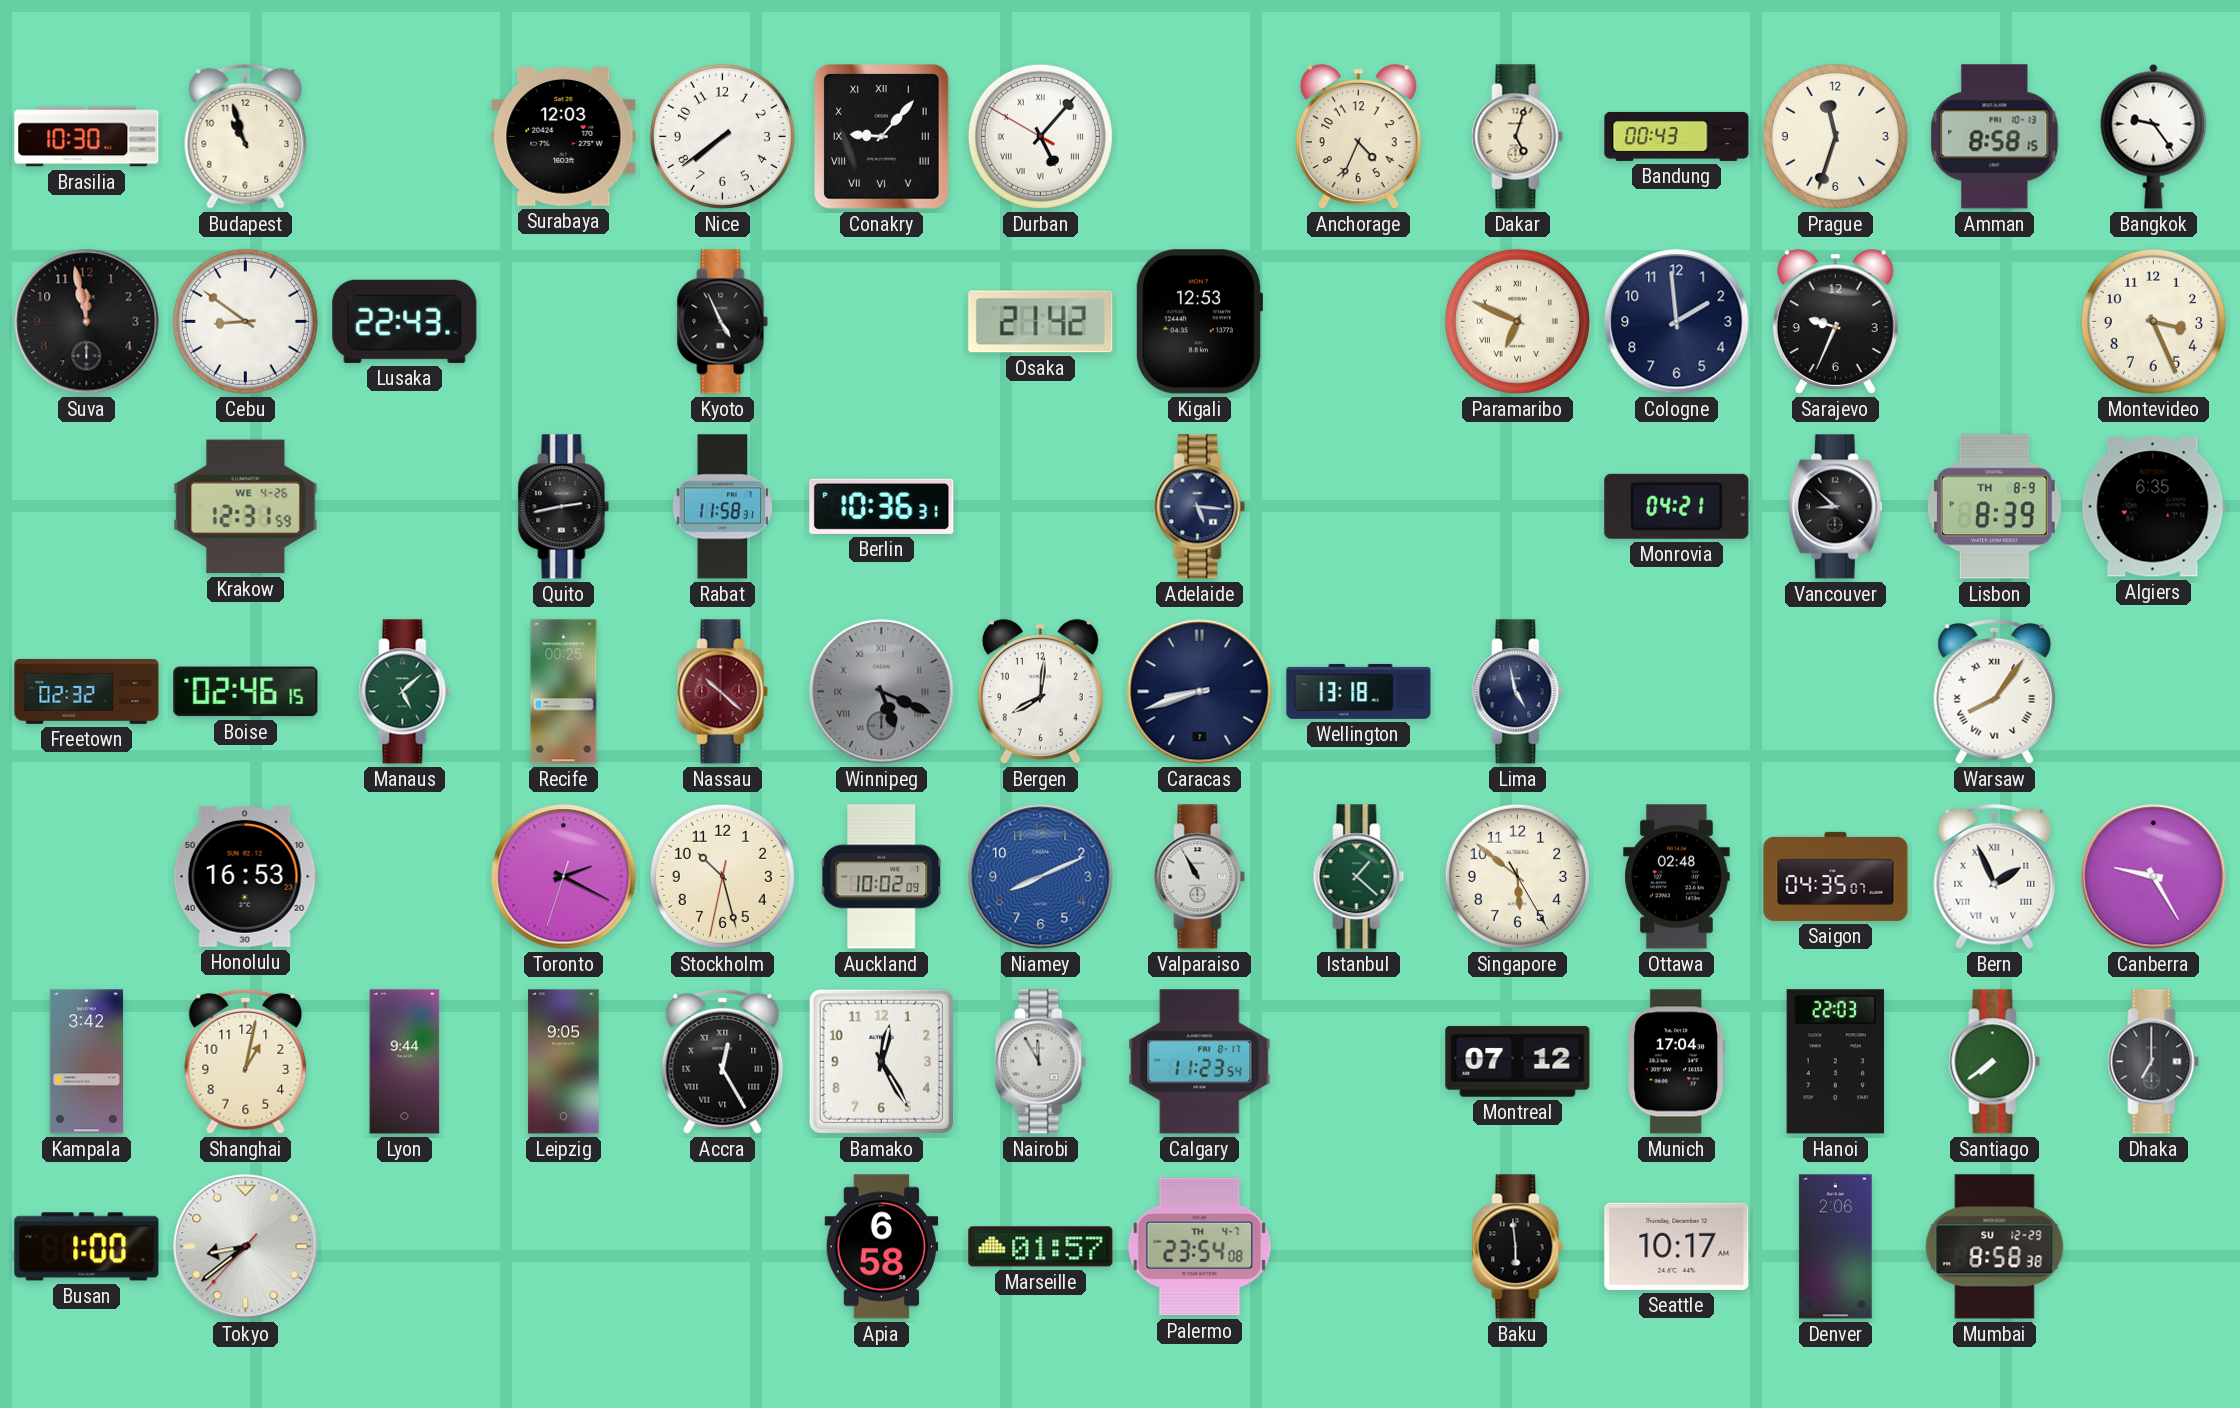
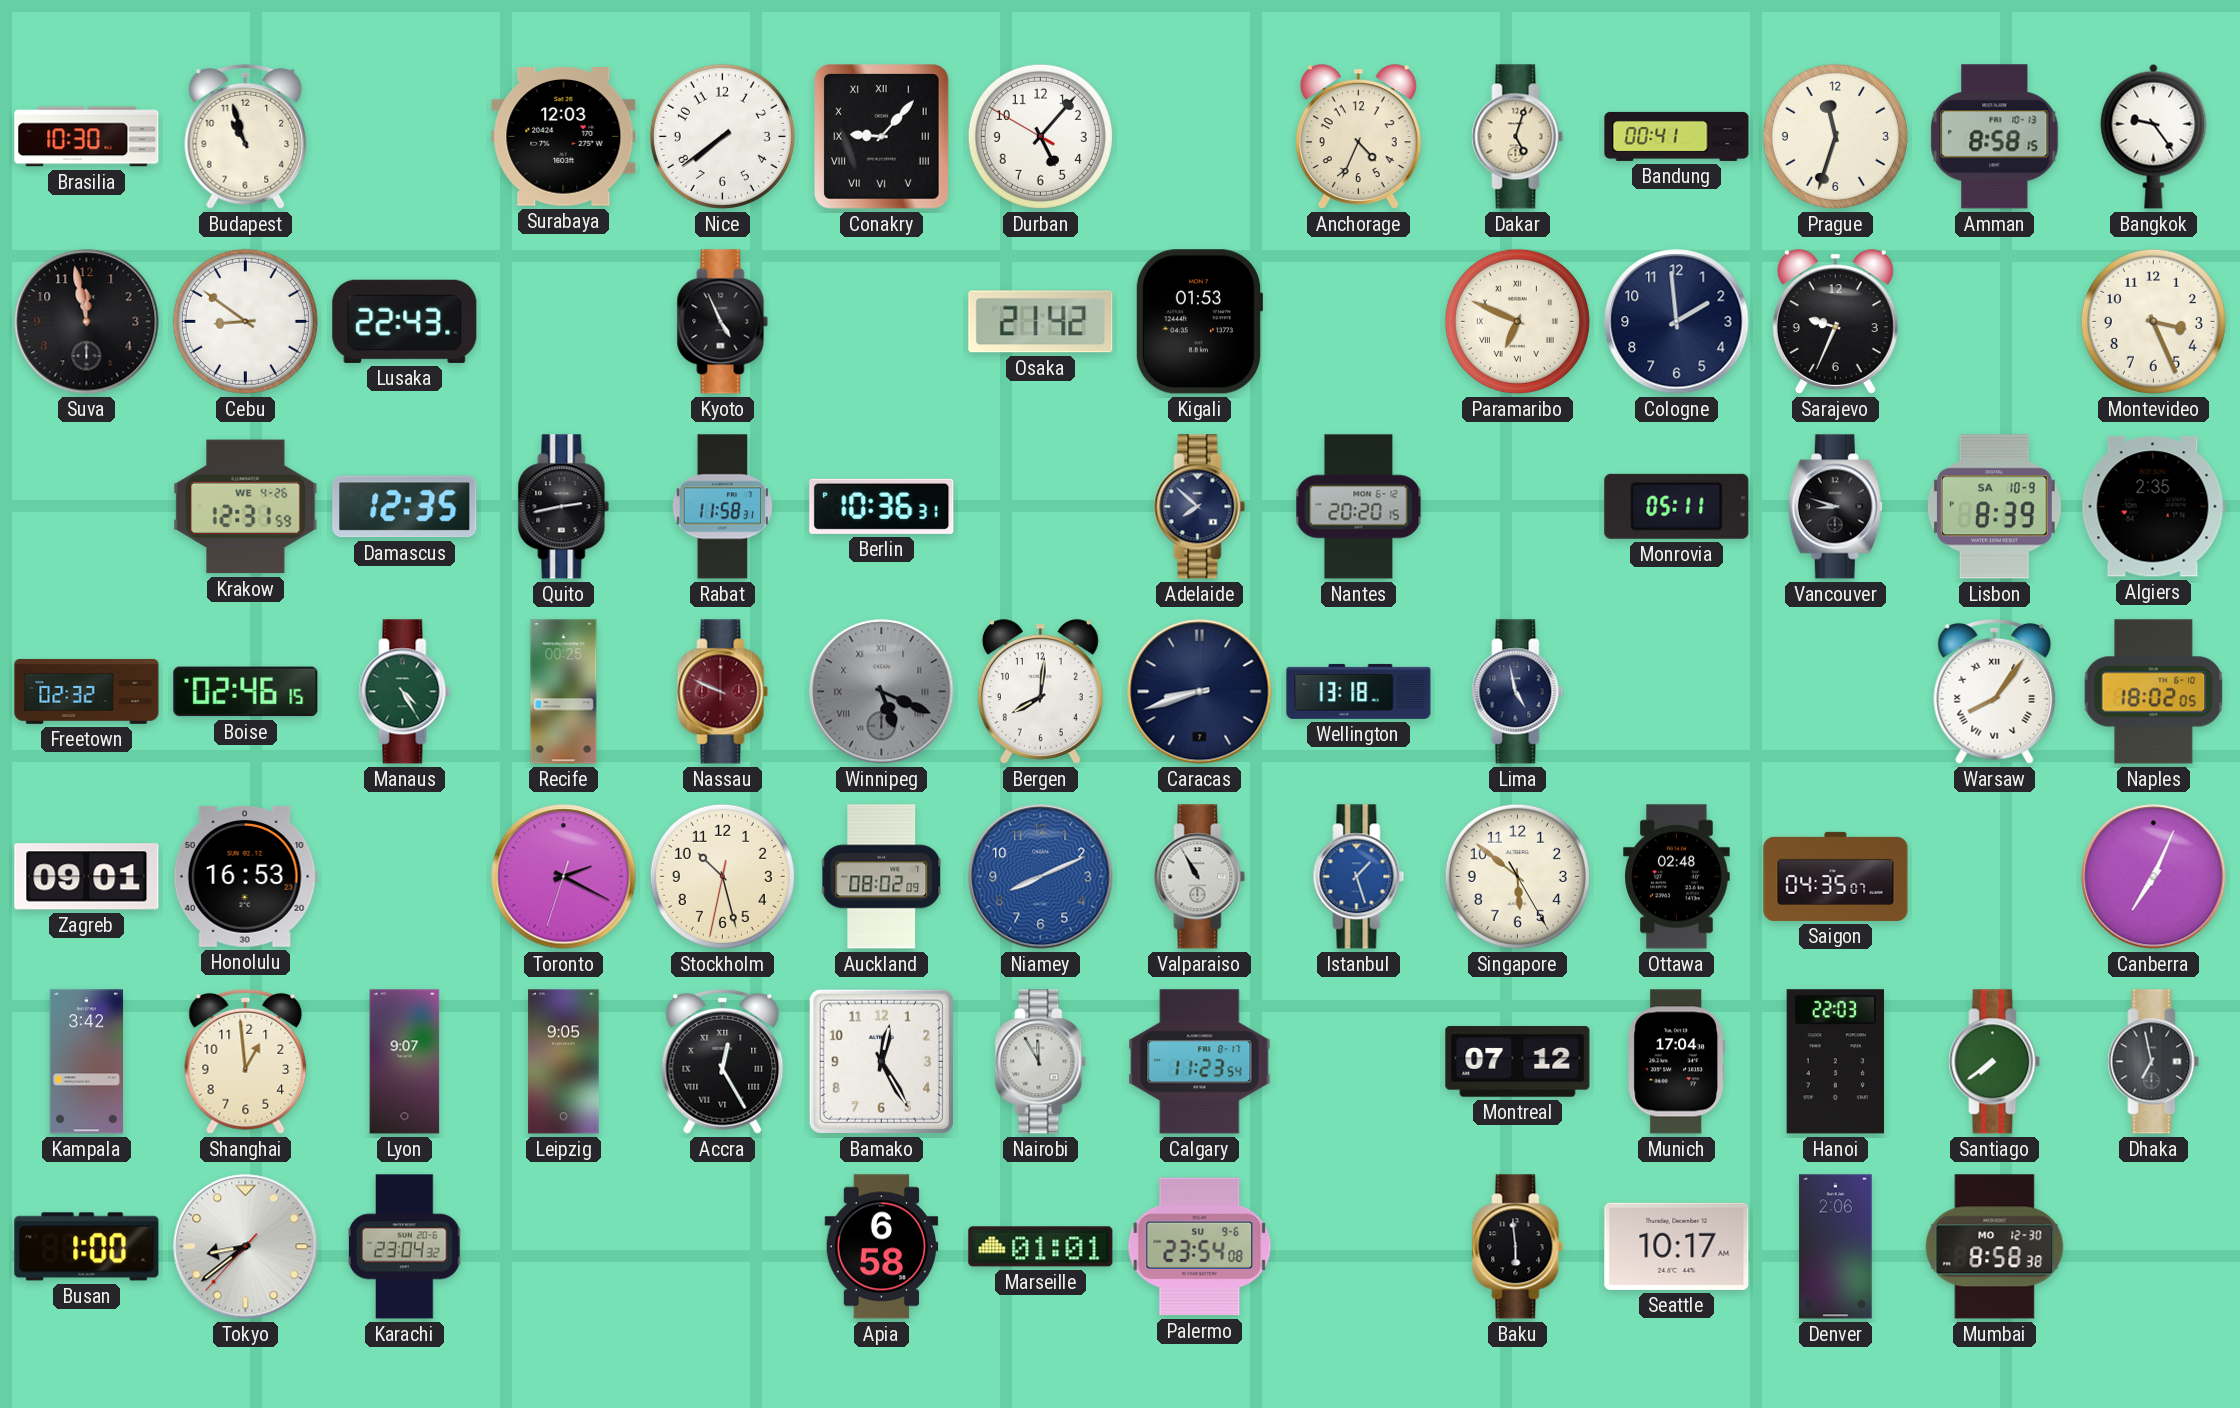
Durban numerals: Roman -> Arabic
Bandung: 00:43 -> 00:41
Kigali: 12:53 -> 01:53
Damascus: none -> 12:35
Adelaide: 5:16 -> 7:52
Nantes: none -> 20:20
Monrovia: 04:21 -> 05:11
Vancouver: 8:52 -> 8:48
Lisbon date: TH 8-9 -> SA 10-9
Algiers: 6:35 -> 2:35
Manaus: 5:08 -> 4:25
Nassau: 10:22 -> 9:49
Naples: none -> 18:02
Zagreb: none -> 09:01
Auckland: 10:02 -> 08:02
Istanbul: 1:22 -> 1:27
Istanbul dial: green -> blue
Bern: 1:56 -> none
Canberra: 9:25 -> 7:04
Shanghai: 1:02 -> 12:59
Lyon: 9:44 -> 9:07
Dhaka: 7:00 -> 6:58
Karachi: none -> 23:04
Marseille: 01:57 -> 01:01
Palermo date: TH 4-7 -> SU 9-6
Mumbai date: SU 12-29 -> MO 12-30
